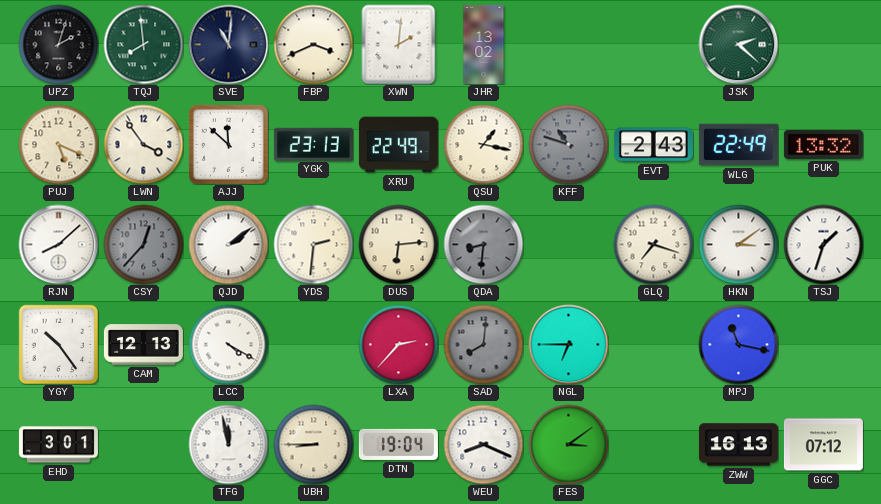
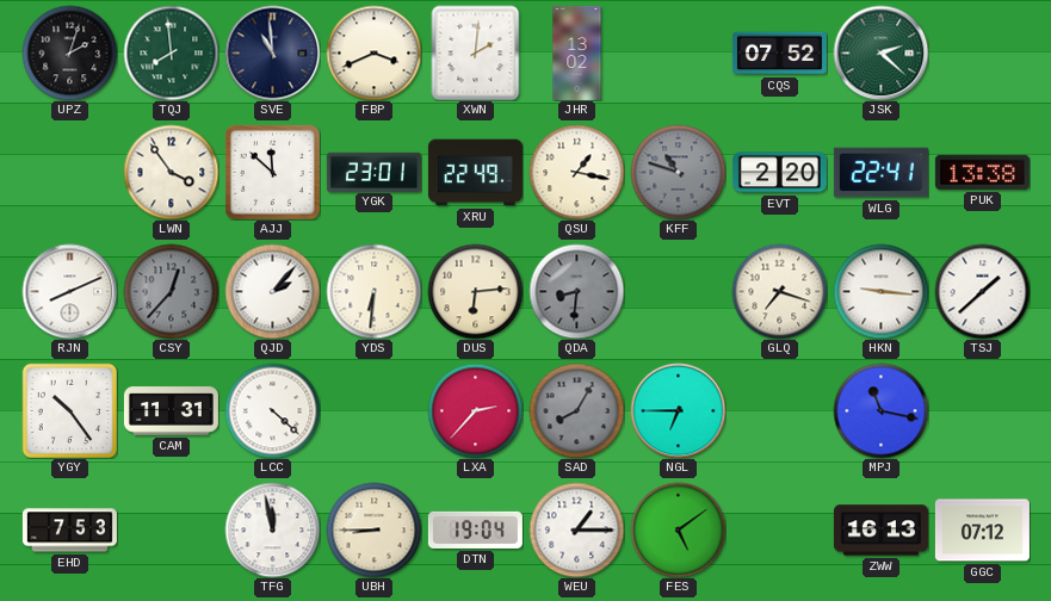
SVE: 11:01 -> 10:59
CQS: none -> 07:52
PUJ: 5:19 -> none
YGK: 23:13 -> 23:01
EVT: 2:43 -> 2:20
WLG: 22:49 -> 22:41
PUK: 13:32 -> 13:38
RJN: 8:08 -> 8:11
QJD: 2:09 -> 2:07
YDS: 2:31 -> 6:31
HKN: 3:09 -> 9:16
TSJ: 1:33 -> 1:38
CAM: 12:13 -> 11:31
LCC: 4:20 -> 4:22
SAD: 8:01 -> 8:05
EHD: 3:01 -> 7:53
WEU: 8:19 -> 1:15
FES: 3:09 -> 5:09
